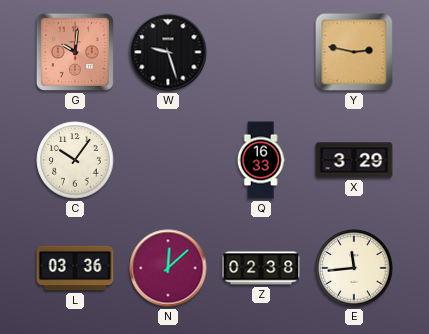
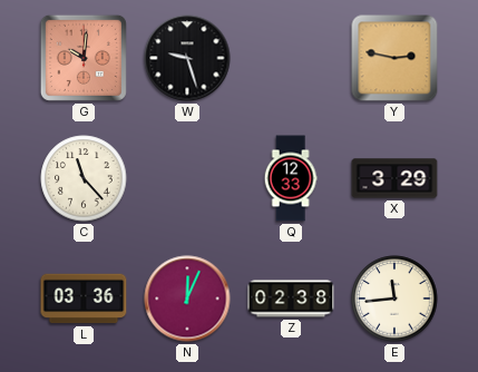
C: 10:06 -> 11:23
Q: 16:33 -> 12:33
N: 12:08 -> 12:04
